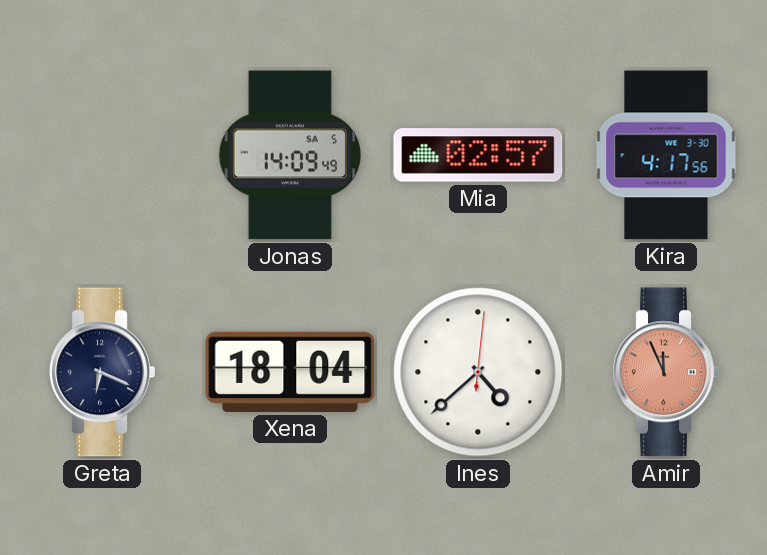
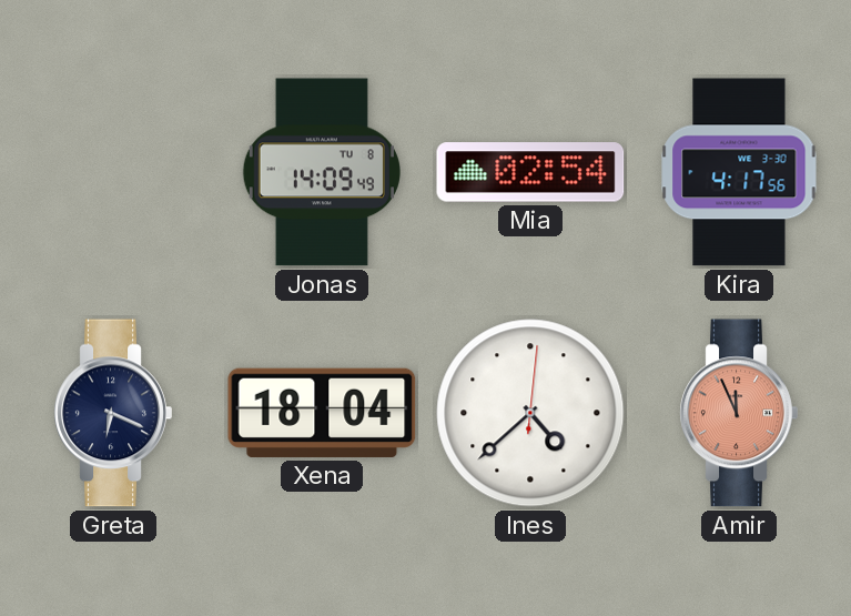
Jonas date: SA 5 -> TU 8
Mia: 02:57 -> 02:54
